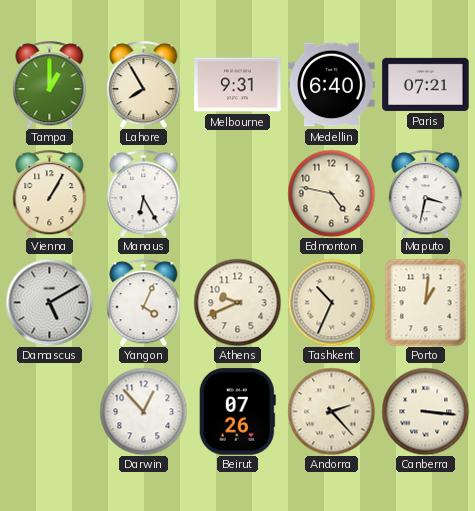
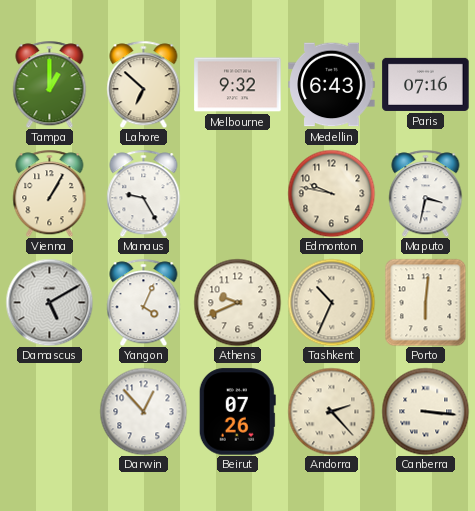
Lahore: 7:55 -> 6:52
Melbourne: 9:31 -> 9:32
Medellin: 6:40 -> 6:43
Paris: 07:21 -> 07:16
Manaus: 6:25 -> 9:25
Edmonton: 4:47 -> 9:47
Porto: 1:01 -> 6:01
